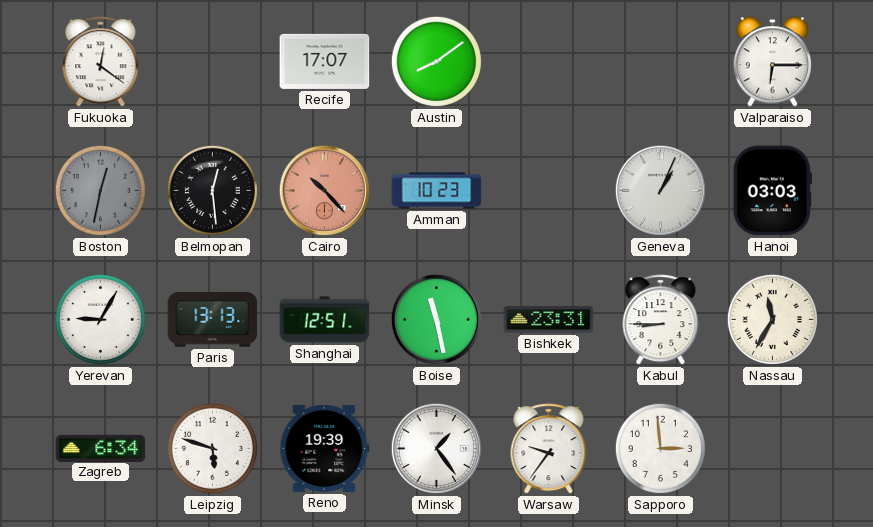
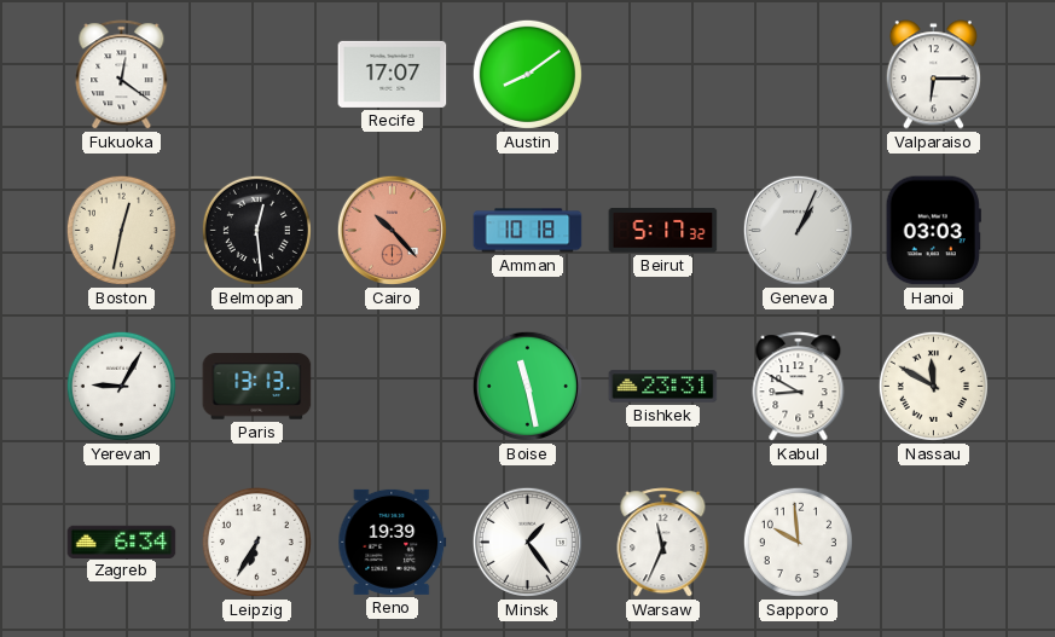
Boston dial: grey -> cream
Amman: 10:23 -> 10:18
Beirut: none -> 5:17
Shanghai: 12:51 -> none
Kabul: 8:45 -> 8:50
Nassau: 11:35 -> 11:50
Leipzig: 5:48 -> 6:35
Warsaw: 9:36 -> 11:34
Sapporo: 2:59 -> 9:59
